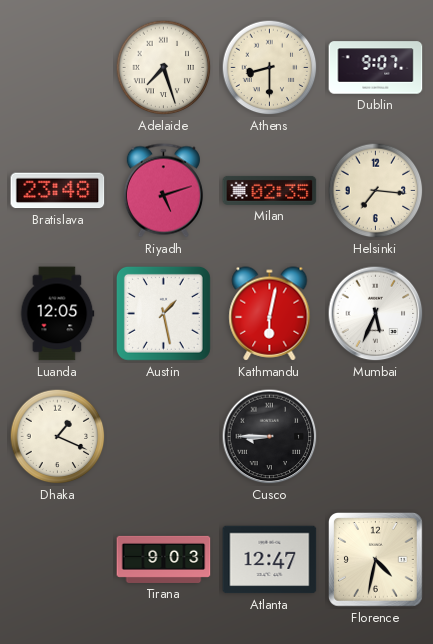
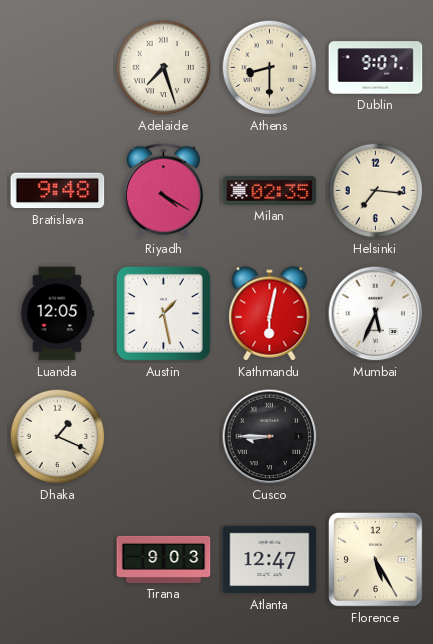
Bratislava: 23:48 -> 9:48
Riyadh: 5:12 -> 4:20
Florence: 4:32 -> 5:25
